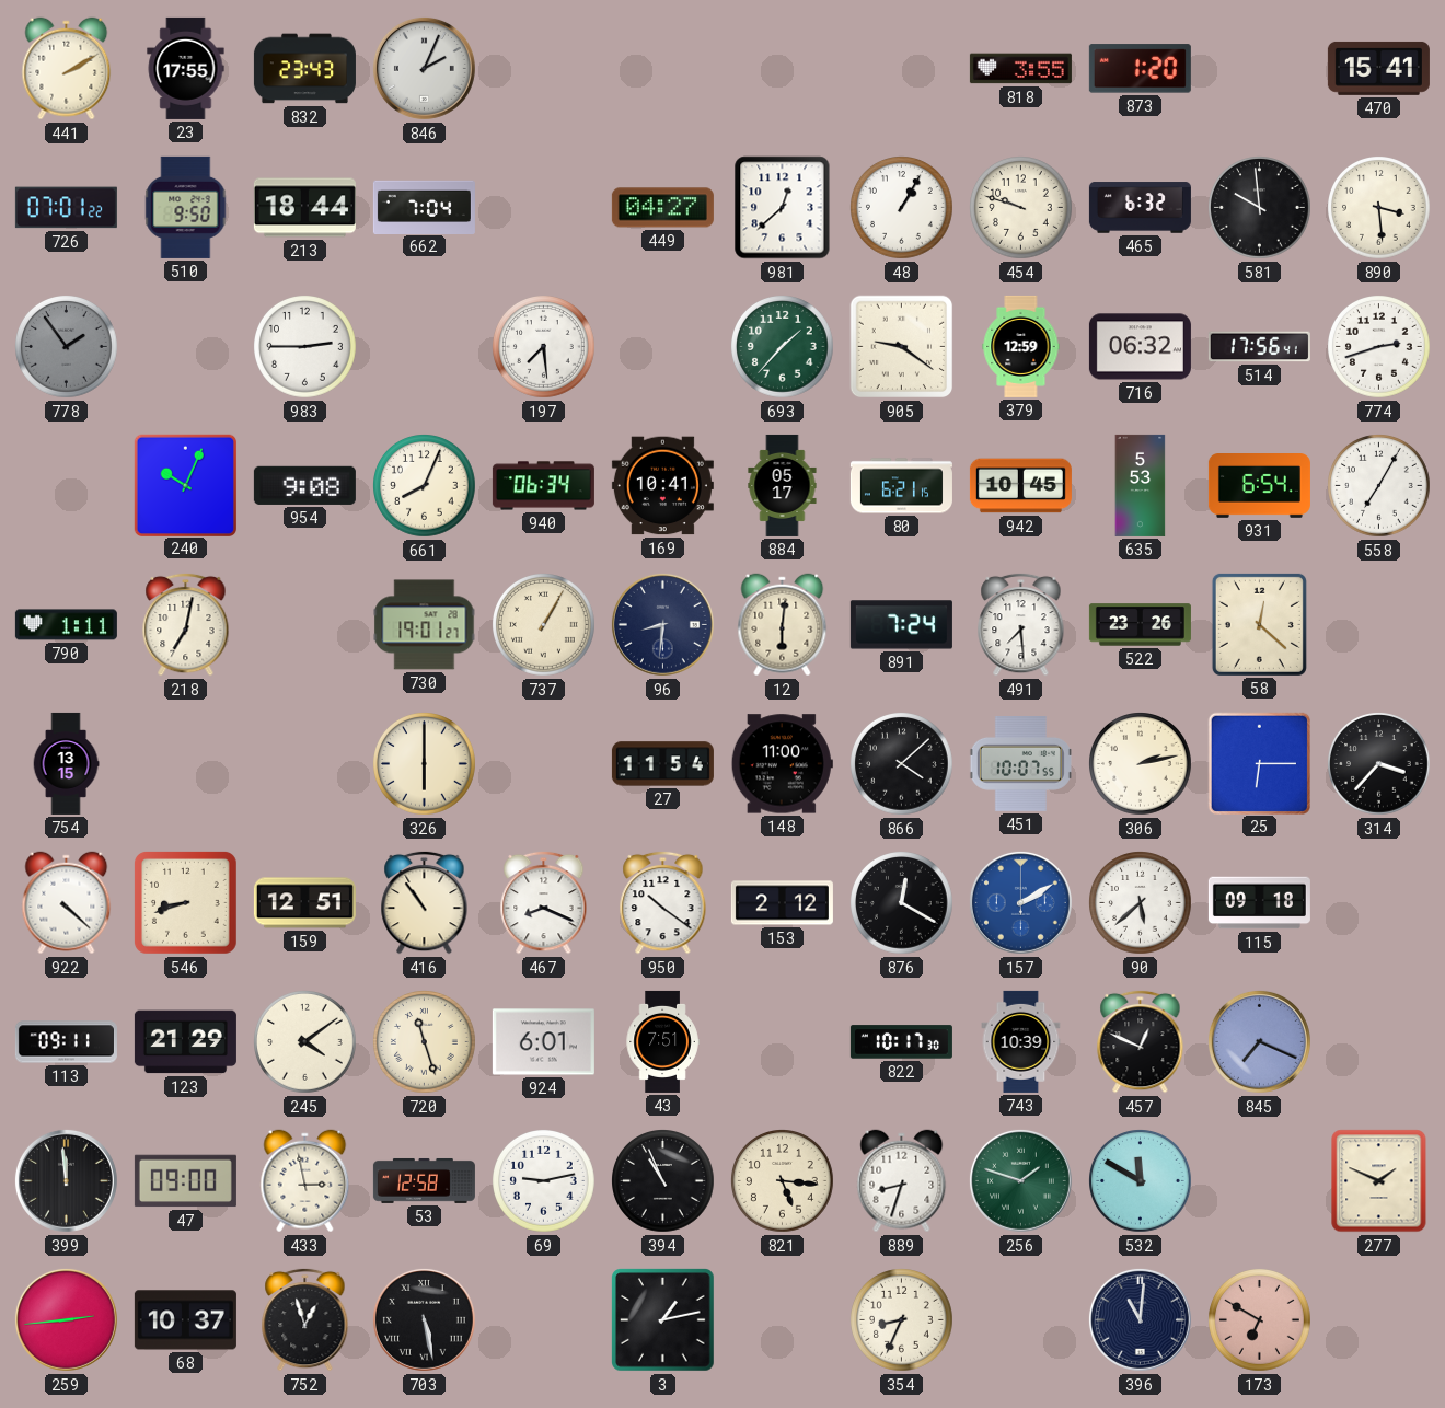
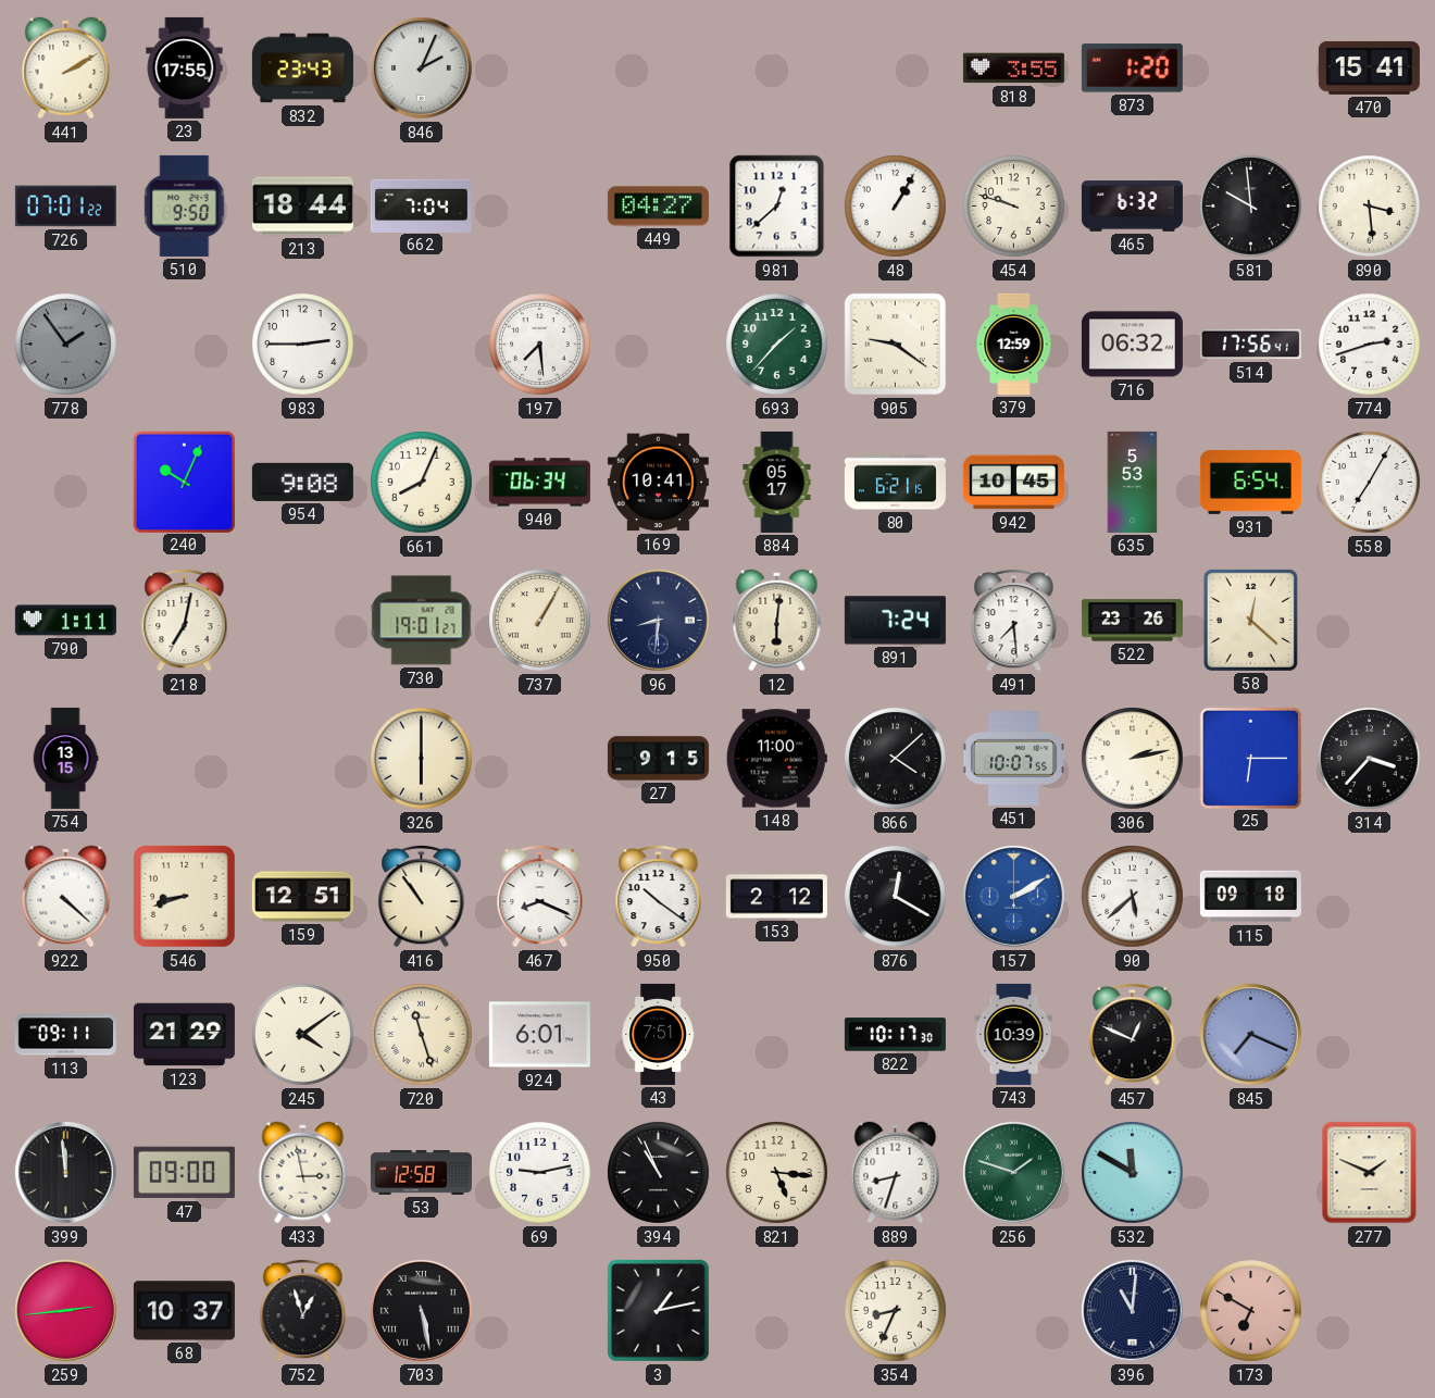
27: 11:54 -> 9:15
